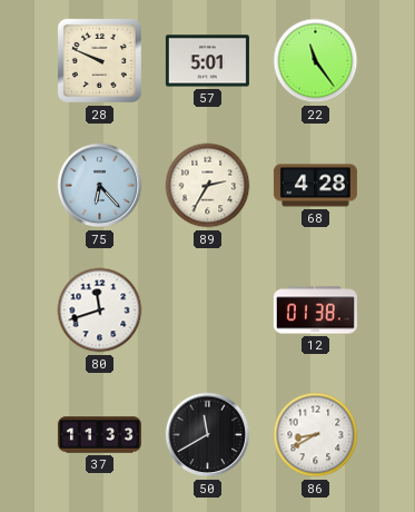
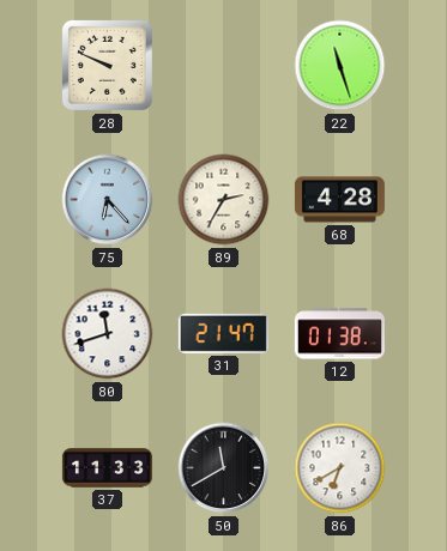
57: 5:01 -> none
22: 11:24 -> 11:27
31: none -> 21:47
86: 8:40 -> 6:40
